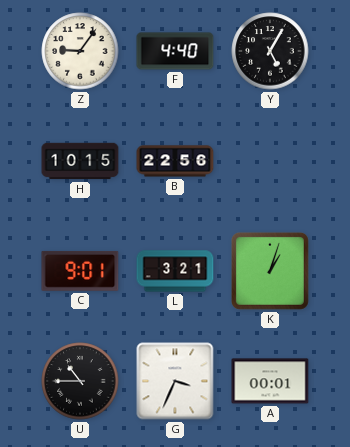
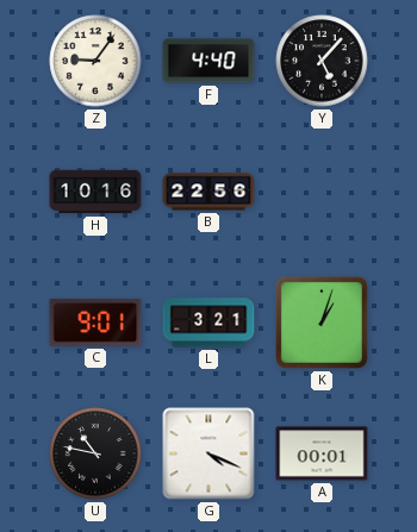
Y: 5:05 -> 5:07
H: 10:15 -> 10:16
U: 10:45 -> 10:47
G: 3:34 -> 4:19
